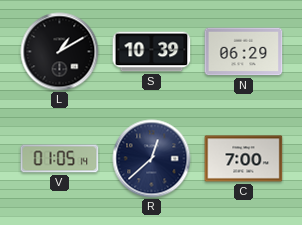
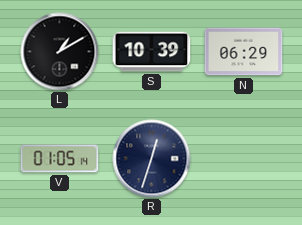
R: 12:38 -> 12:33
C: 7:00 -> none
